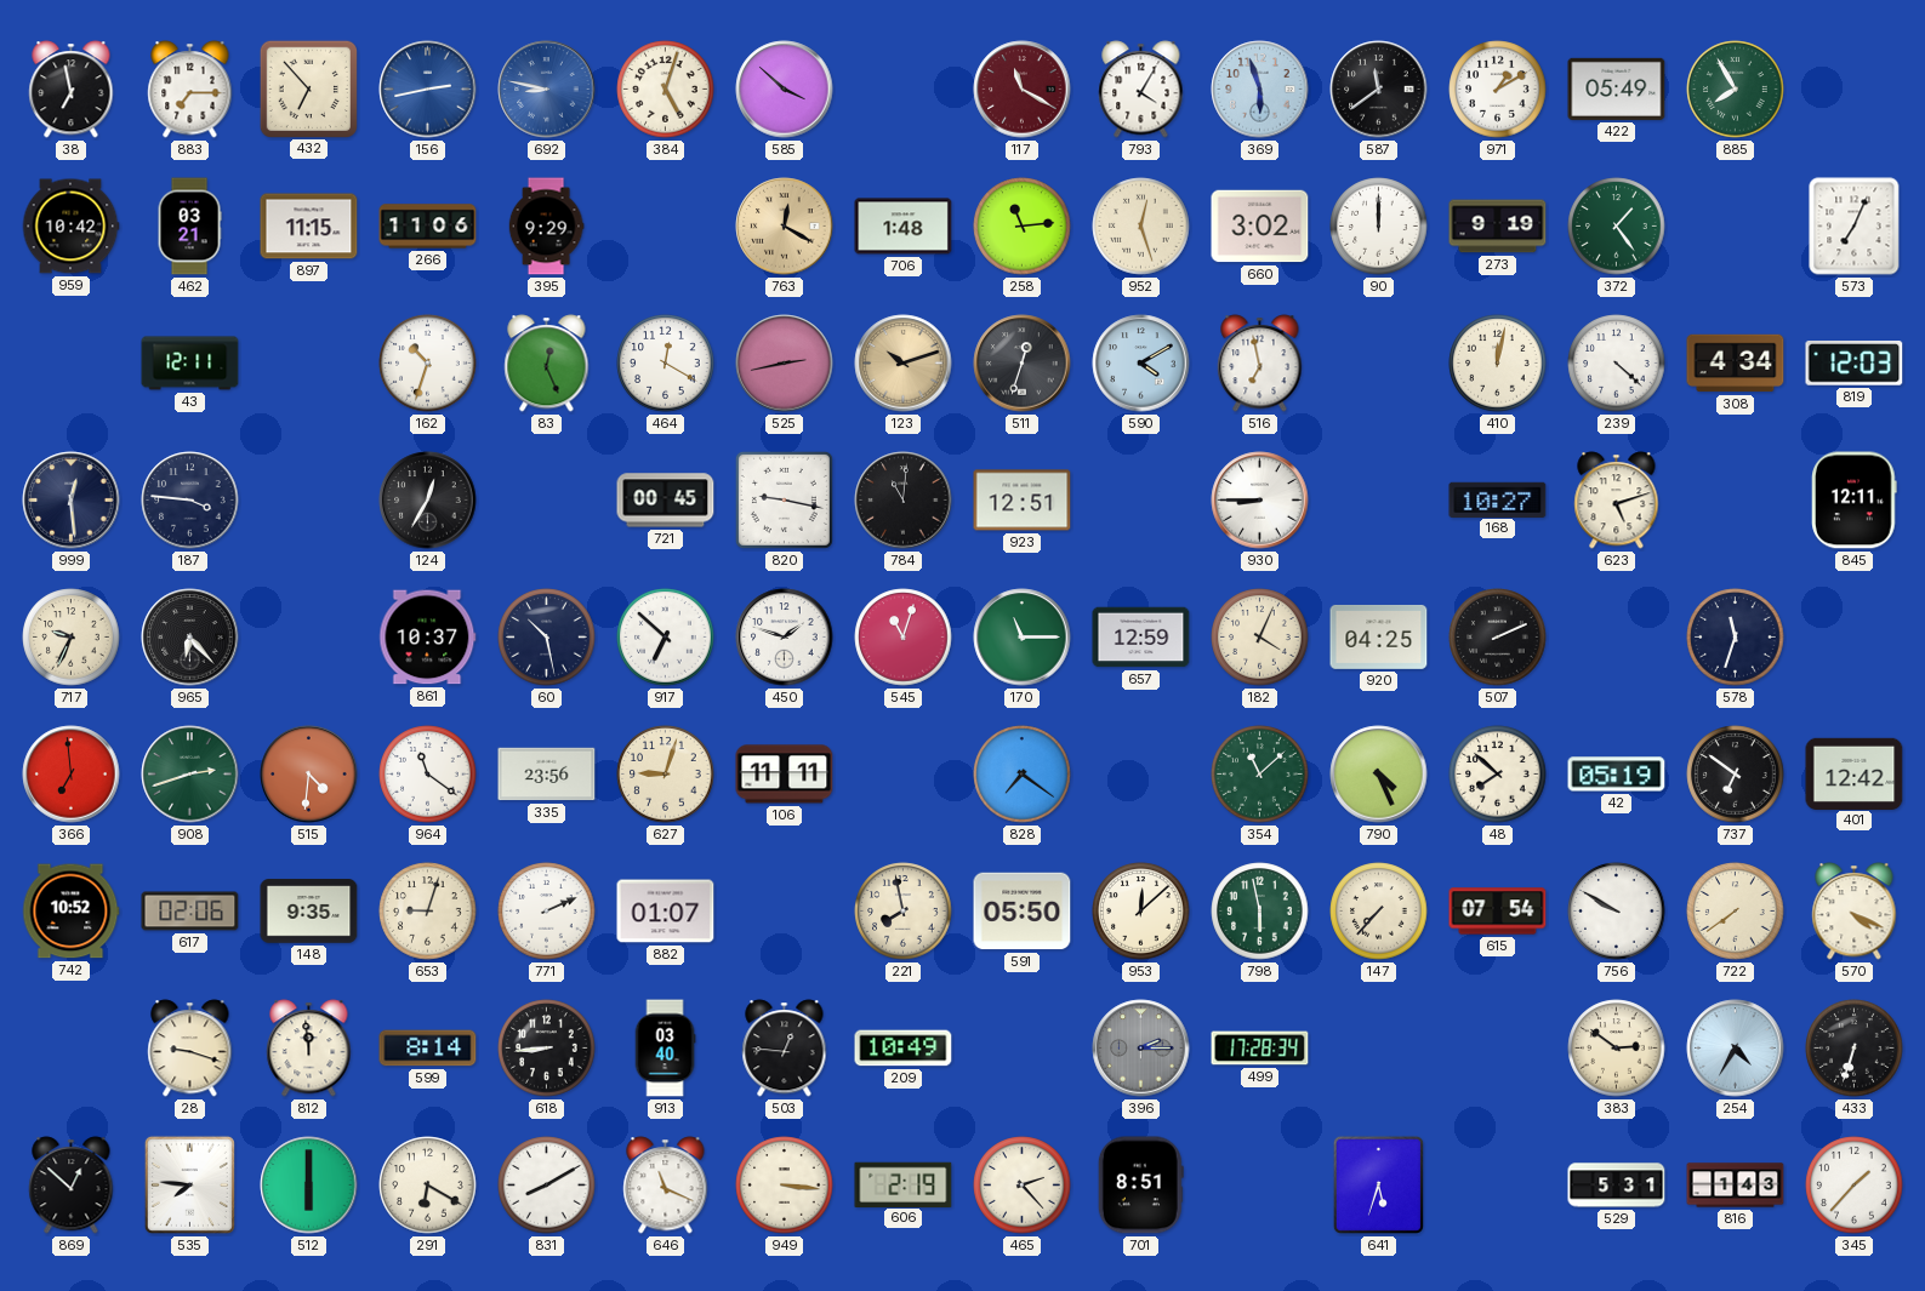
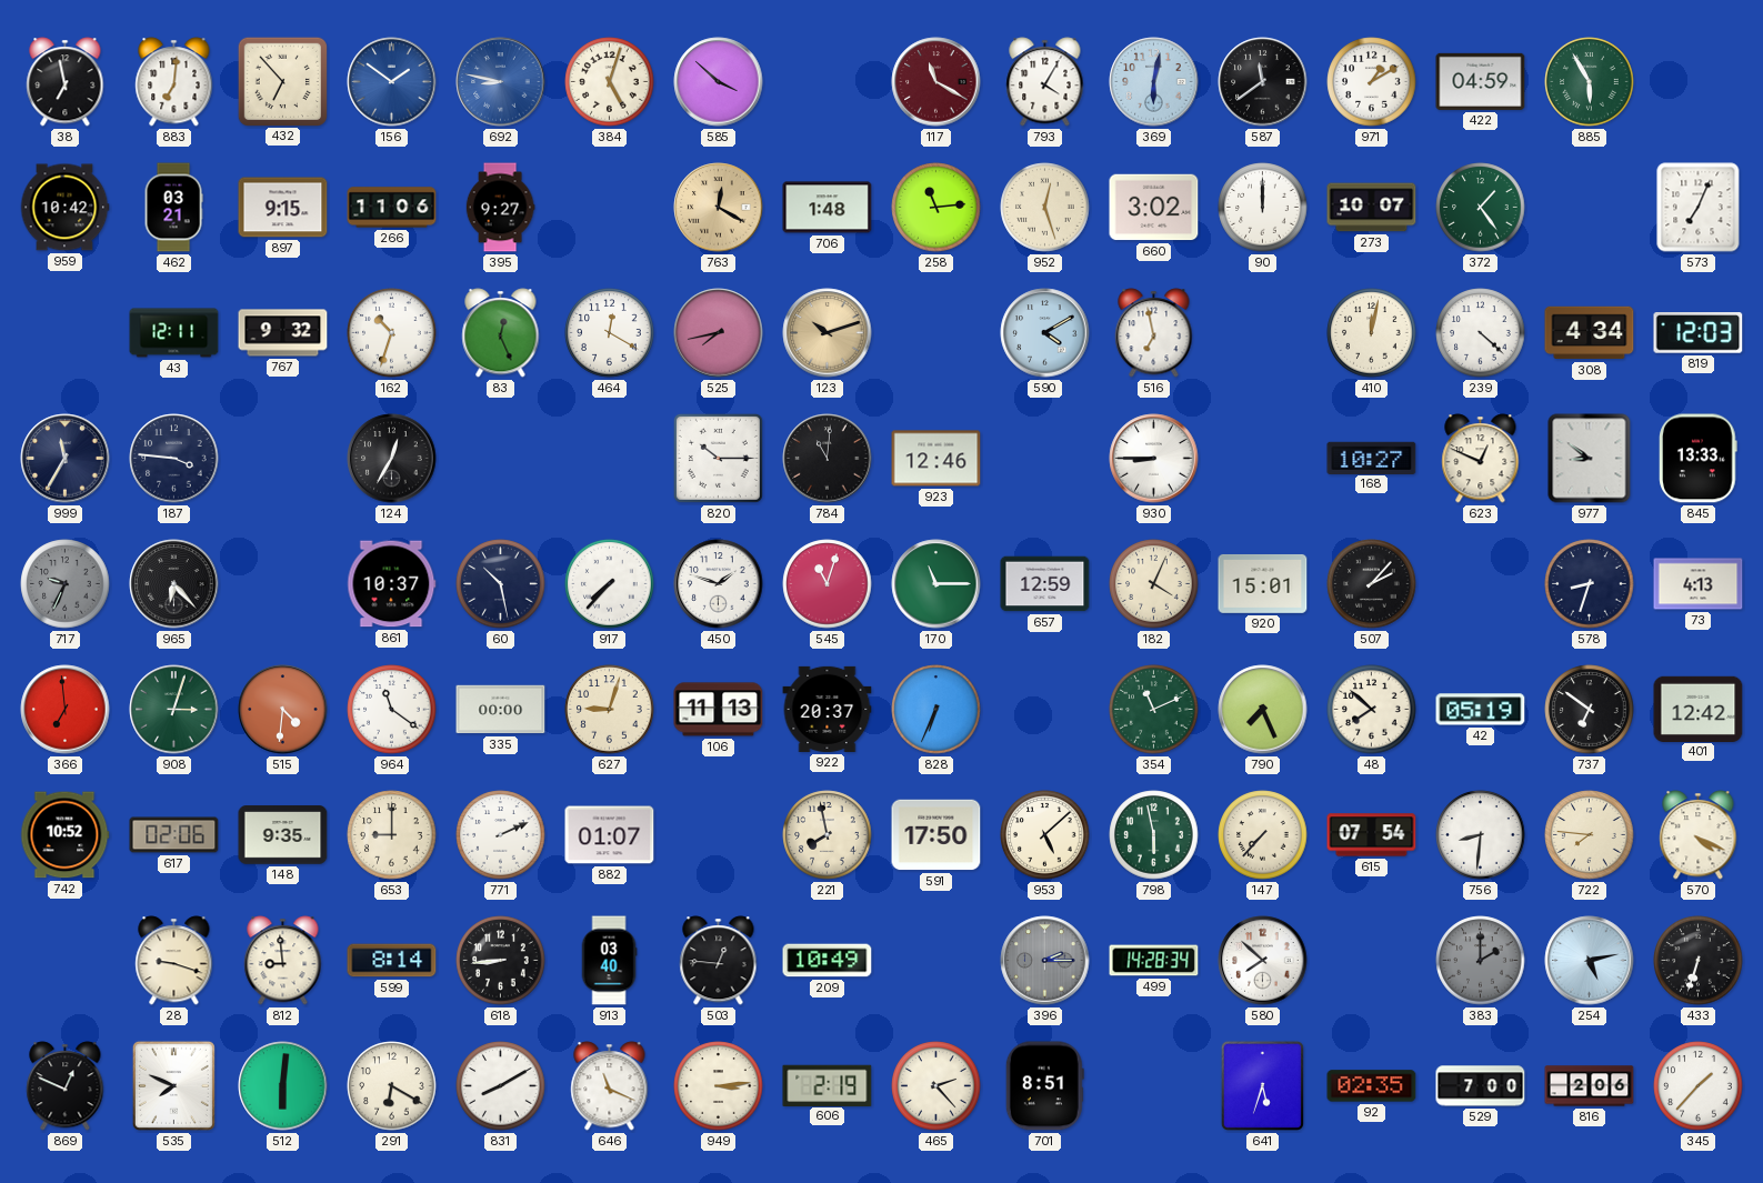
883: 7:15 -> 7:01
156: 2:43 -> 1:51
369: 5:57 -> 6:02
422: 05:49 -> 04:59
885: 7:55 -> 5:55
897: 11:15 -> 9:15
395: 9:29 -> 9:27
273: 9:19 -> 10:07
767: none -> 9:32
525: 2:43 -> 7:43
511: 12:33 -> none
999: 12:29 -> 11:35
721: 00:45 -> none
820: 9:17 -> 10:15
923: 12:51 -> 12:46
623: 5:12 -> 12:49
977: none -> 8:51
845: 12:11 -> 13:33
717 dial: cream -> grey
917: 6:52 -> 7:37
920: 04:25 -> 15:01
507: 2:11 -> 2:07
578: 11:33 -> 8:33
73: none -> 4:13
908: 2:42 -> 3:03
335: 23:56 -> 00:00
106: 11:11 -> 11:13
922: none -> 20:37
828: 7:21 -> 6:34
354: 11:08 -> 11:11
790: 4:26 -> 7:26
653: 9:03 -> 9:00
591: 05:50 -> 17:50
953: 12:08 -> 5:08
756: 9:50 -> 8:31
722: 7:39 -> 7:46
812: 11:59 -> 8:59
499: 17:28 -> 14:28
580: none -> 7:52
383: 2:51 -> 2:00
383 dial: cream -> grey
254: 4:35 -> 5:13
869: 12:52 -> 12:49
535: 7:46 -> 7:49
512: 6:00 -> 6:01
949: 3:16 -> 3:14
92: none -> 02:35
529: 5:31 -> 7:00
816: 1:43 -> 2:06
